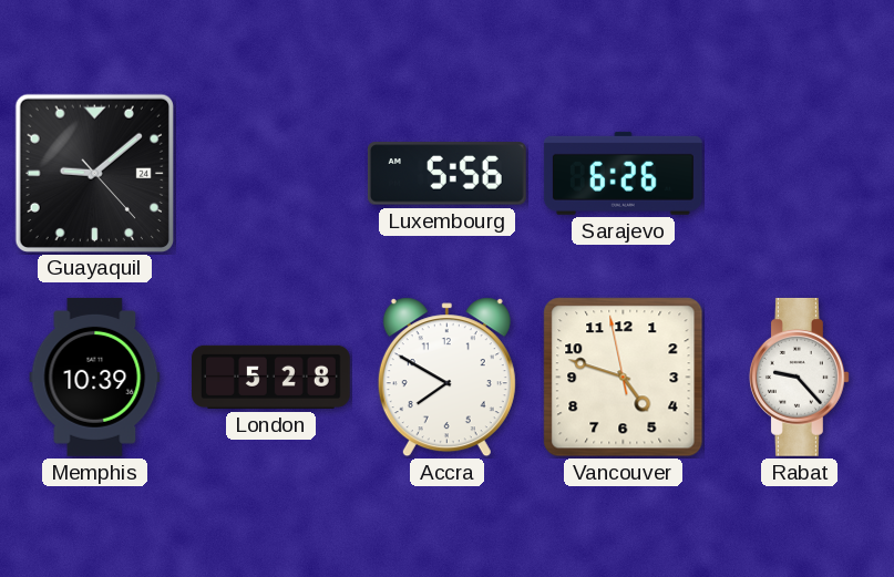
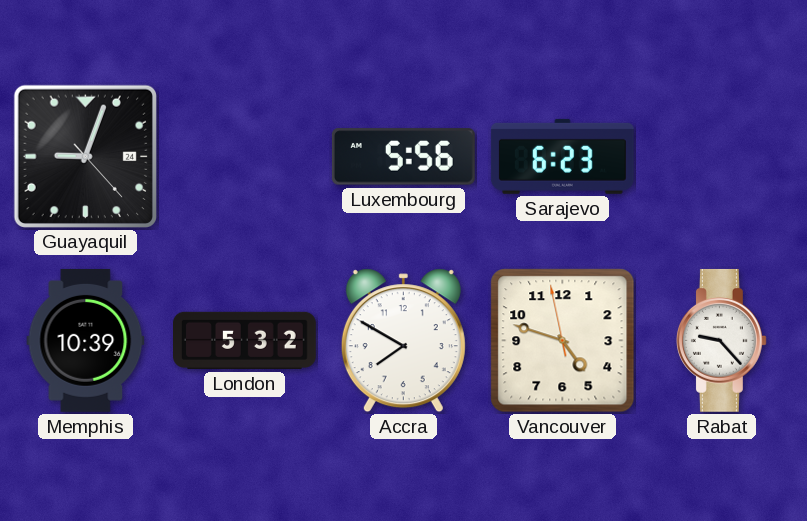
Guayaquil: 9:08 -> 9:03
Sarajevo: 6:26 -> 6:23
London: 5:28 -> 5:32
